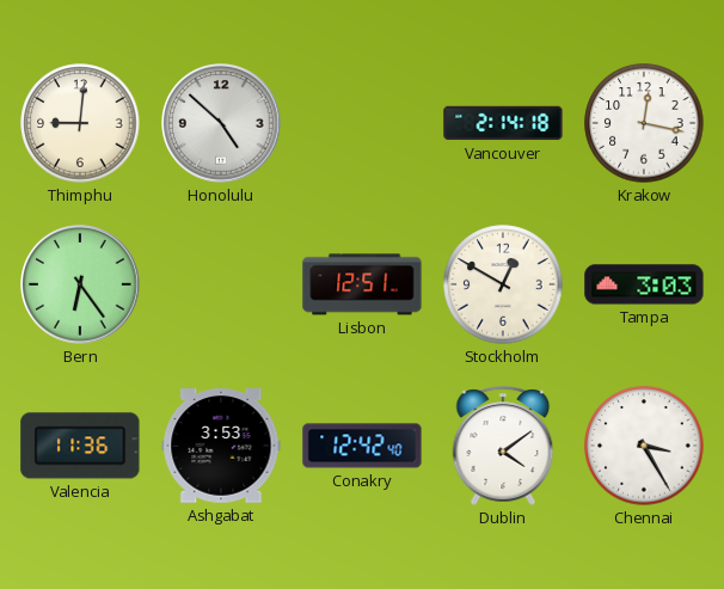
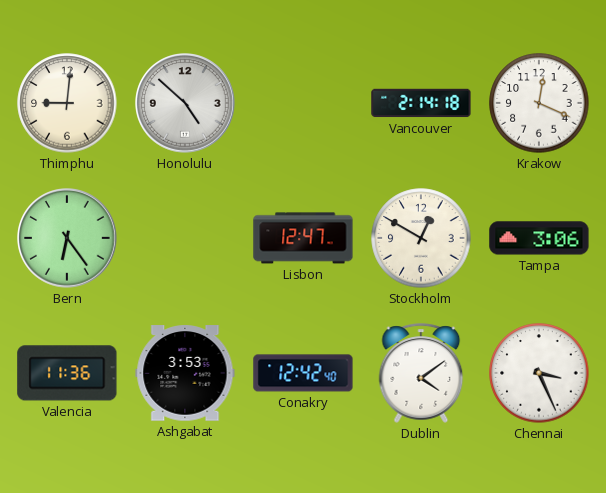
Krakow: 12:17 -> 12:19
Lisbon: 12:51 -> 12:47
Tampa: 3:03 -> 3:06
Chennai: 3:25 -> 3:26
